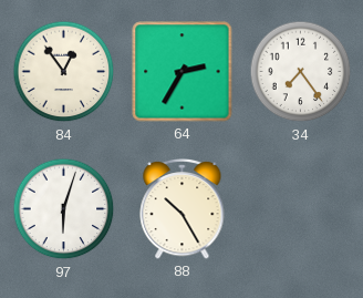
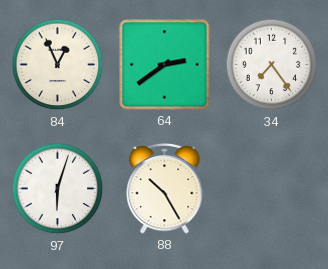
84: 12:54 -> 12:56
64: 2:35 -> 2:39
